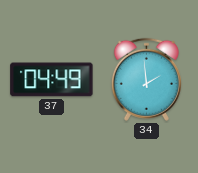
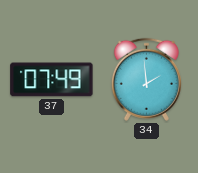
37: 04:49 -> 07:49
